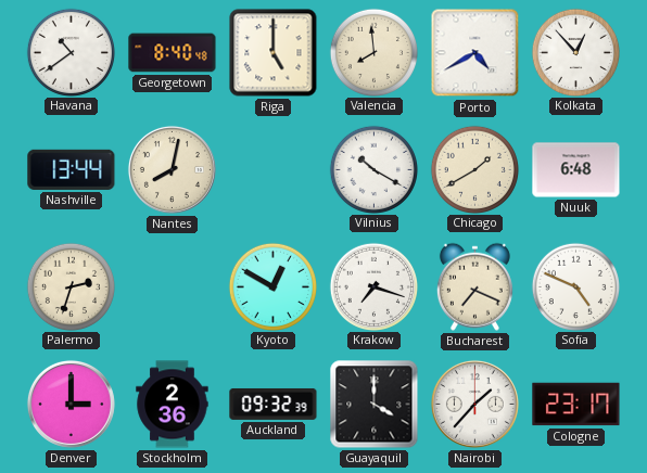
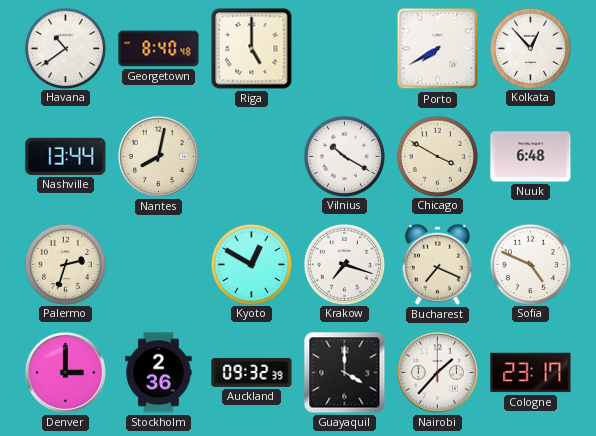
Valencia: 7:59 -> none
Porto: 4:40 -> 7:40
Chicago: 1:40 -> 3:50
